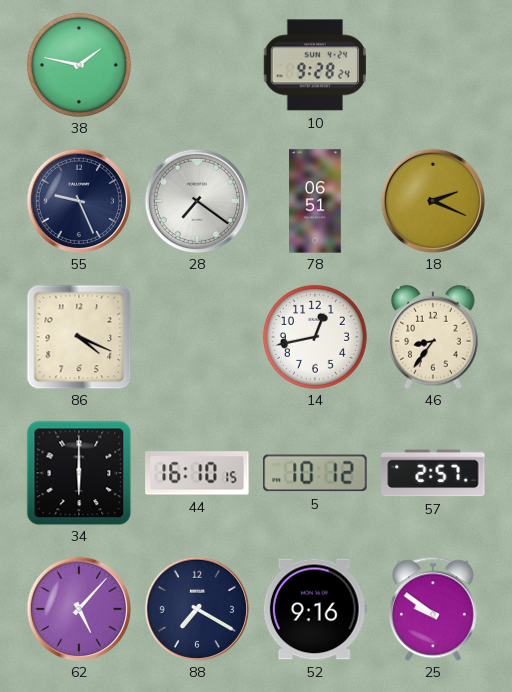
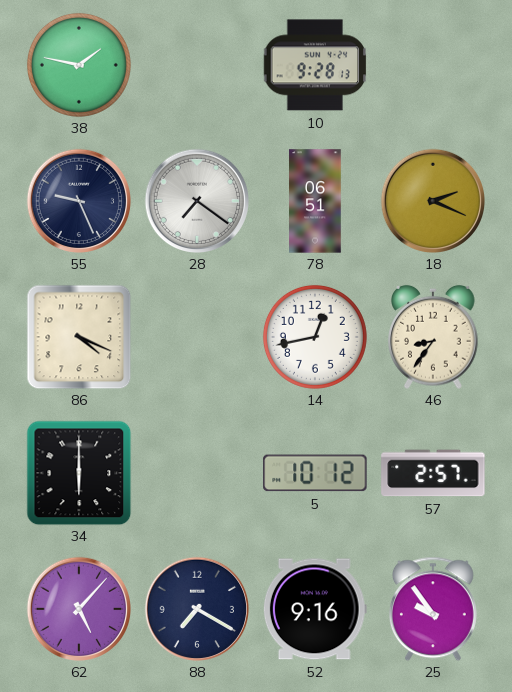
10: 9:28:24 -> 9:28:13
44: 16:10 -> none
25: 9:51 -> 9:54
